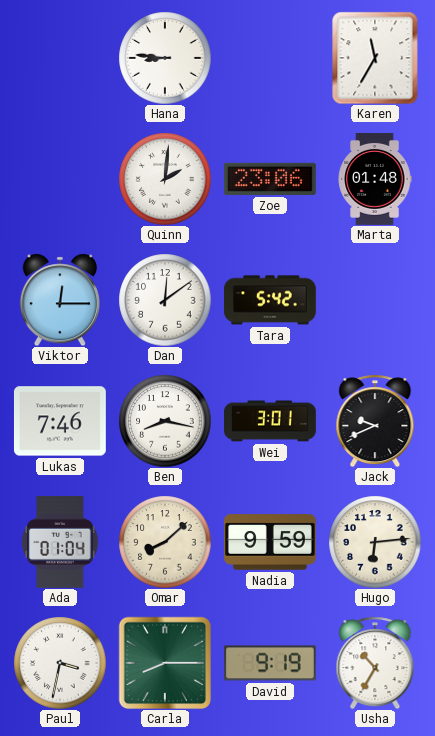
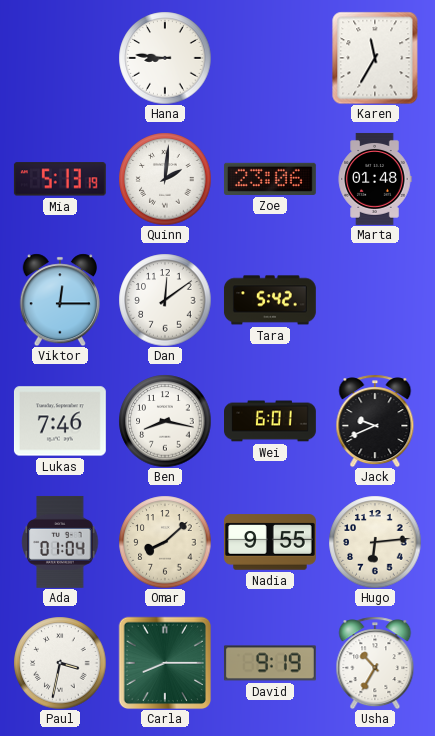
Mia: none -> 5:13
Wei: 3:01 -> 6:01
Nadia: 9:59 -> 9:55
